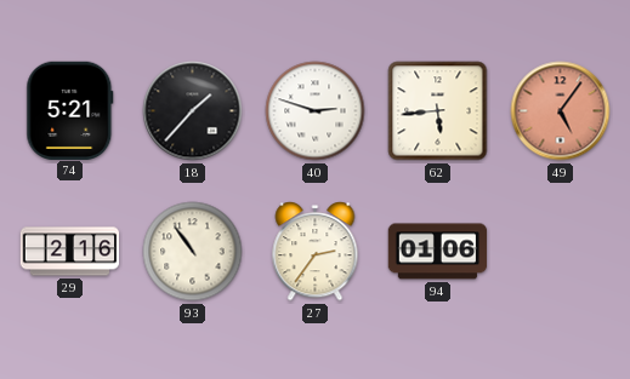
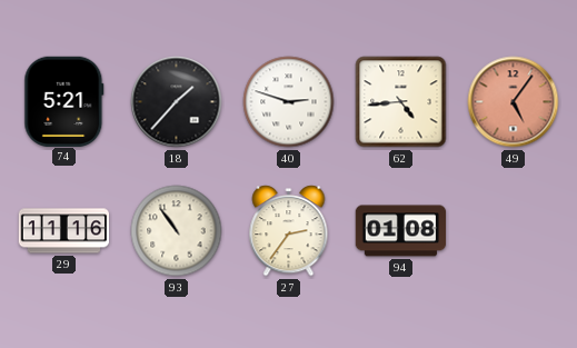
62: 5:44 -> 4:44
29: 2:16 -> 11:16
94: 01:06 -> 01:08
